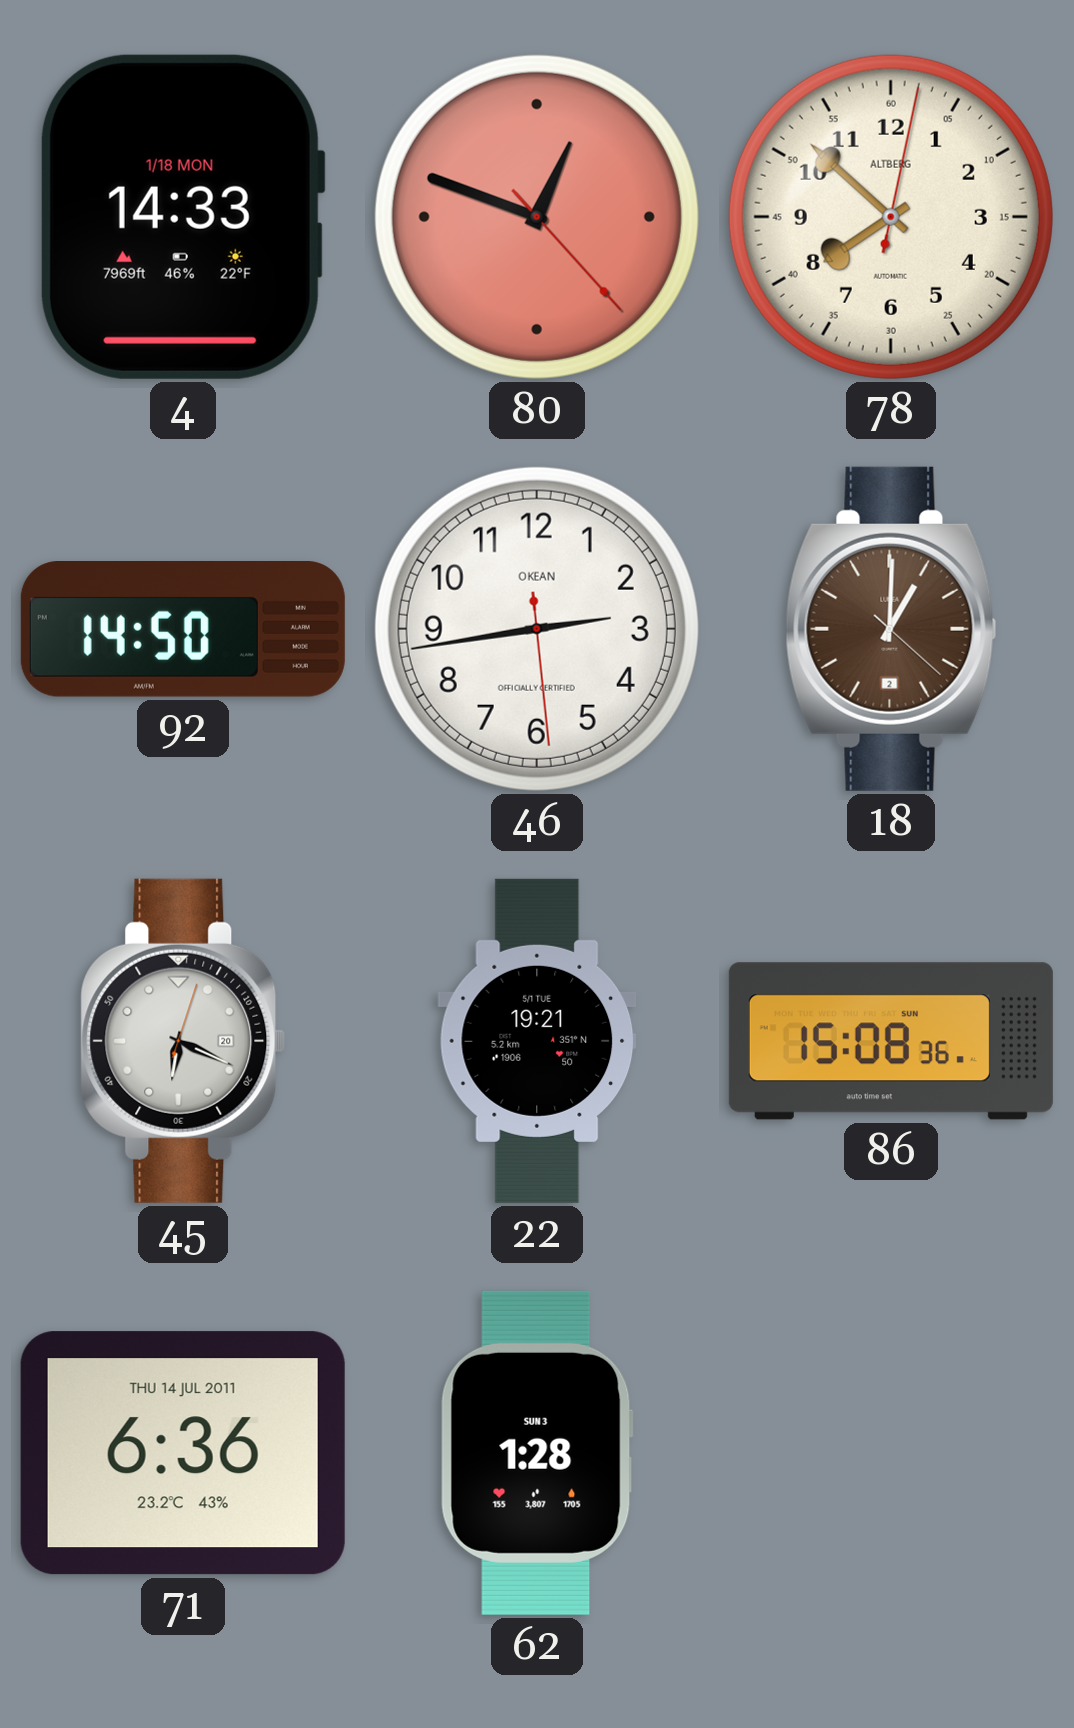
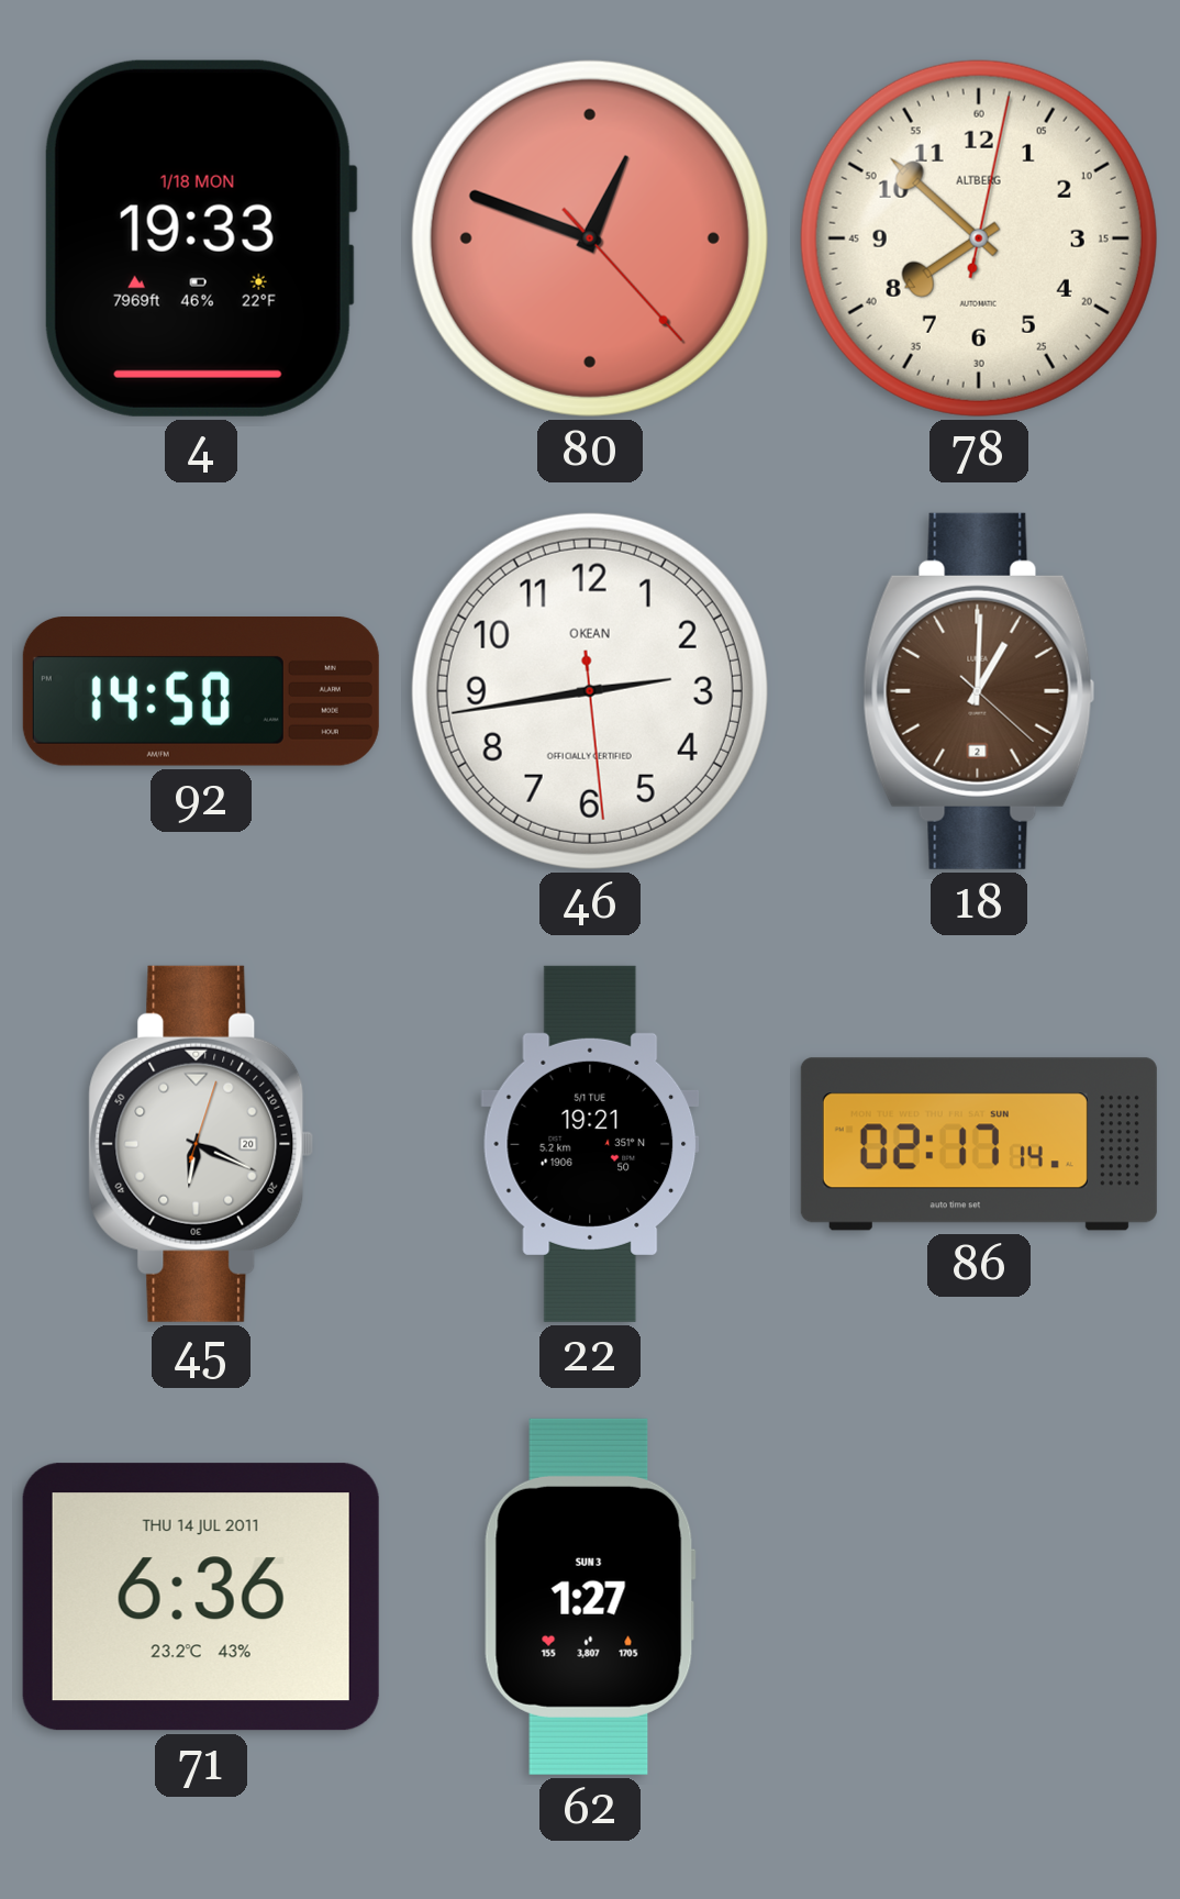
4: 14:33 -> 19:33
86: 15:08 -> 02:17
62: 1:28 -> 1:27
